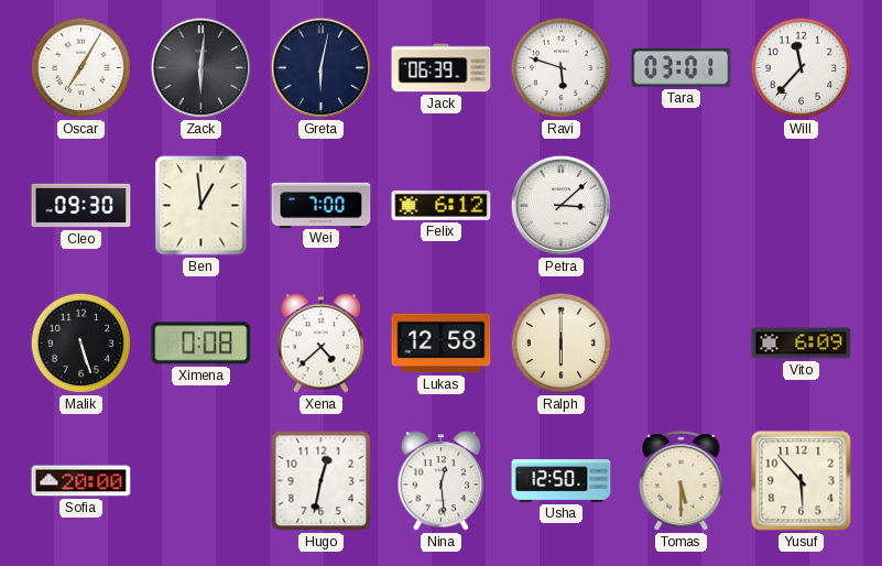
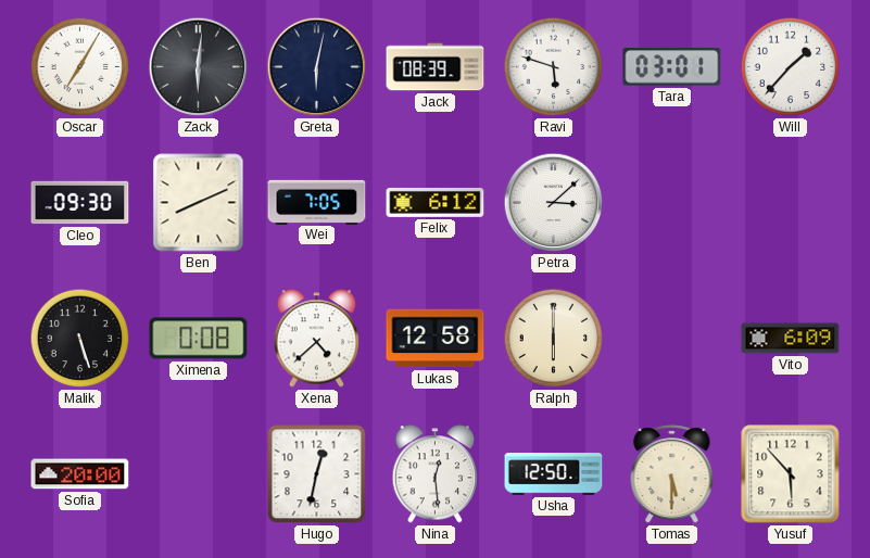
Jack: 06:39 -> 08:39
Will: 11:37 -> 1:37
Ben: 12:59 -> 8:11
Wei: 7:00 -> 7:05
